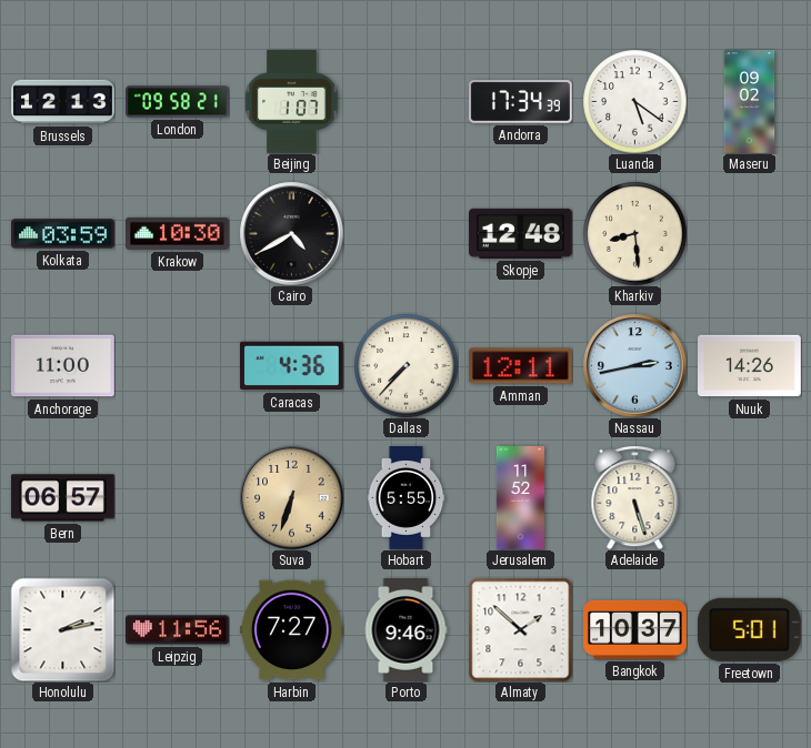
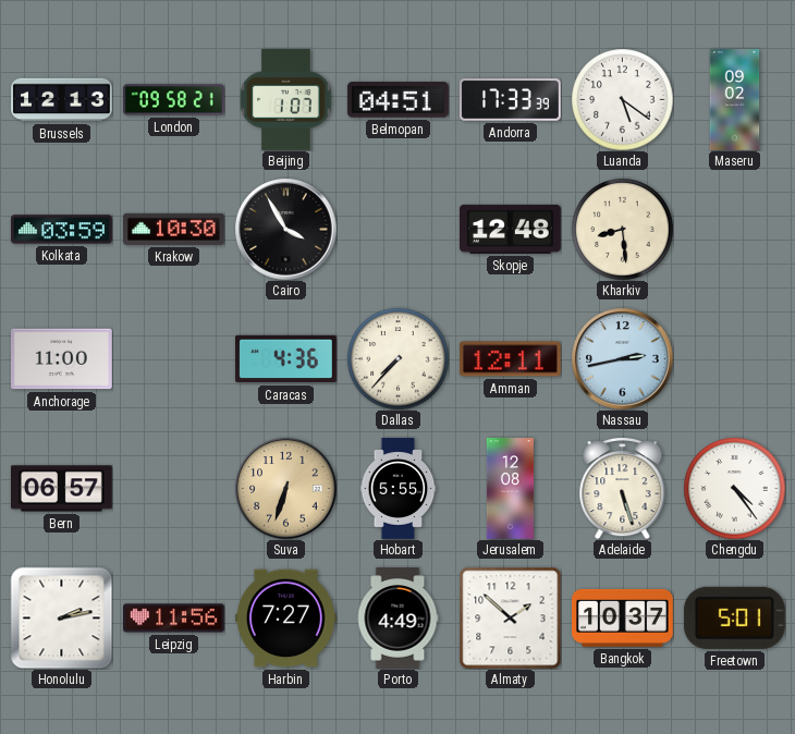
Belmopan: none -> 04:51
Andorra: 17:34 -> 17:33
Cairo: 4:40 -> 3:55
Nuuk: 14:26 -> none
Jerusalem: 11:52 -> 12:08
Chengdu: none -> 4:24
Porto: 9:46 -> 4:49
